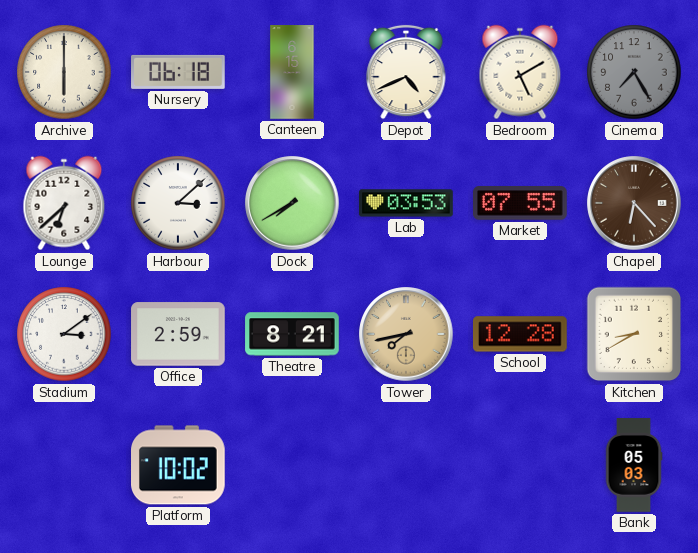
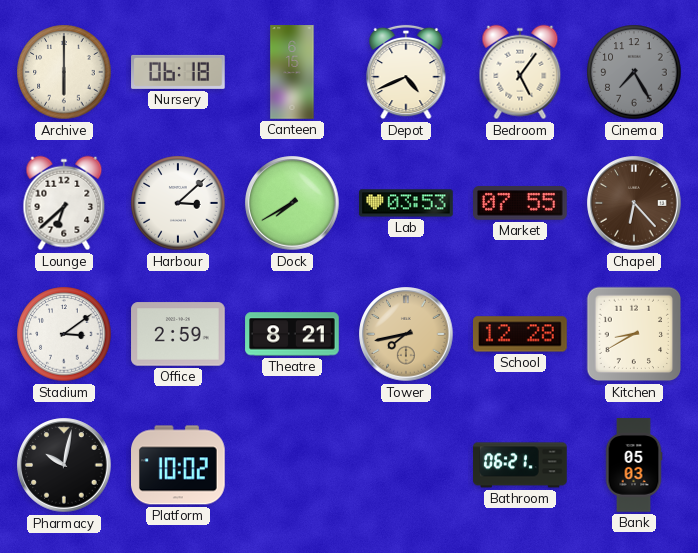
Bedroom: 5:10 -> 5:06
Pharmacy: none -> 10:02
Bathroom: none -> 06:21
